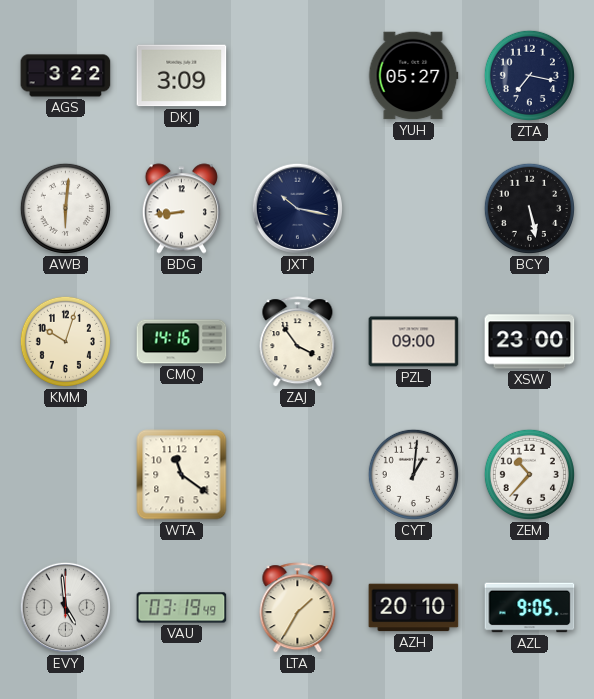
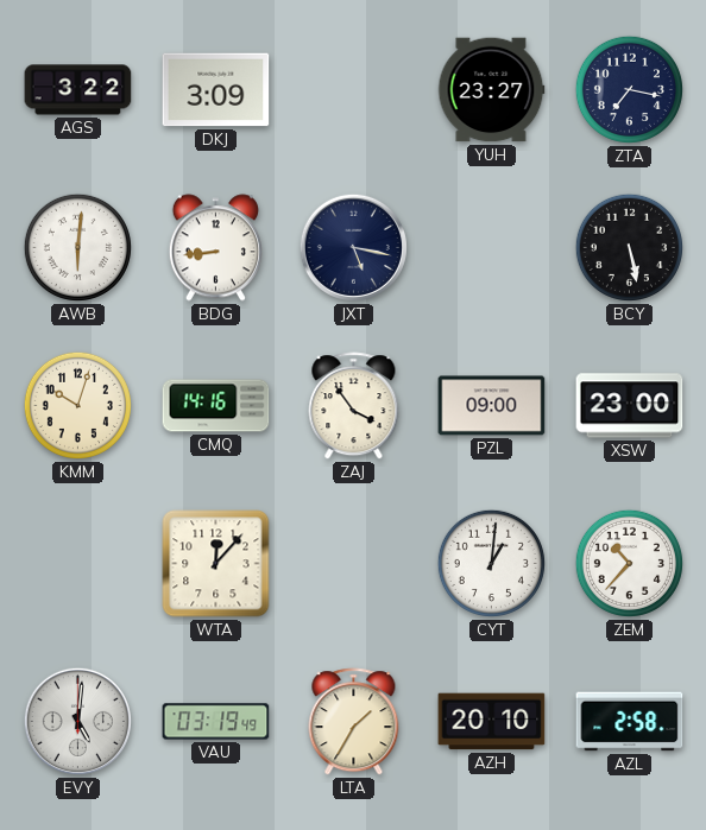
YUH: 05:27 -> 23:27
JXT: 10:17 -> 5:17
WTA: 11:21 -> 12:07
EVY: 4:59 -> 5:01
AZL: 9:05 -> 2:58
